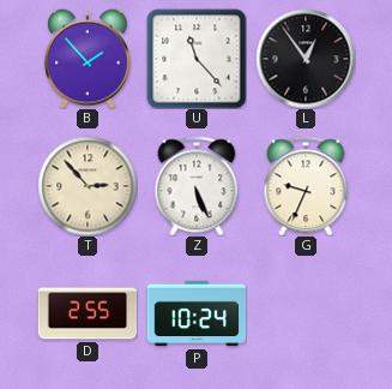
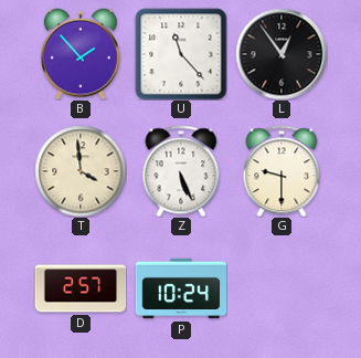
T: 2:53 -> 3:59
G: 9:34 -> 9:30
D: 2:55 -> 2:57
